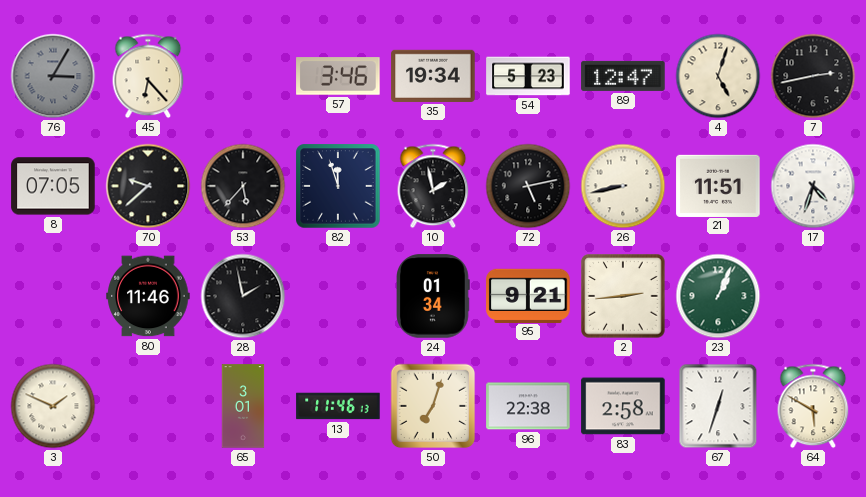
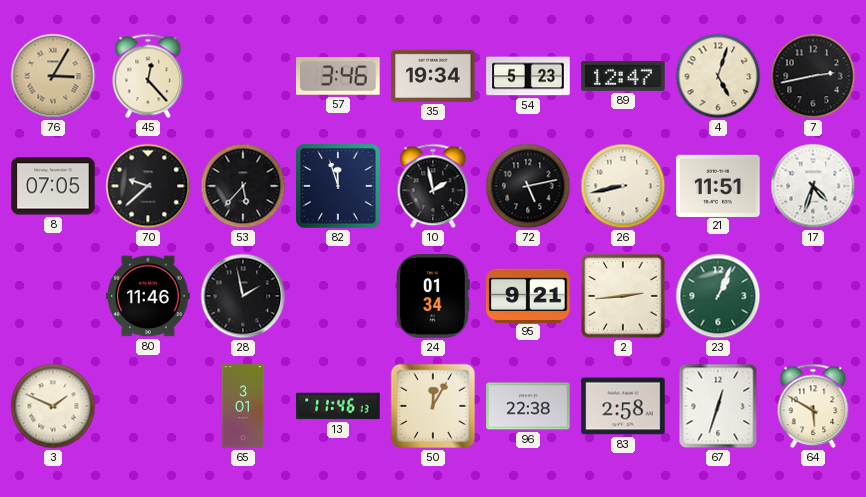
76 dial: grey -> champagne
45: 6:23 -> 12:23
50: 7:03 -> 12:05
